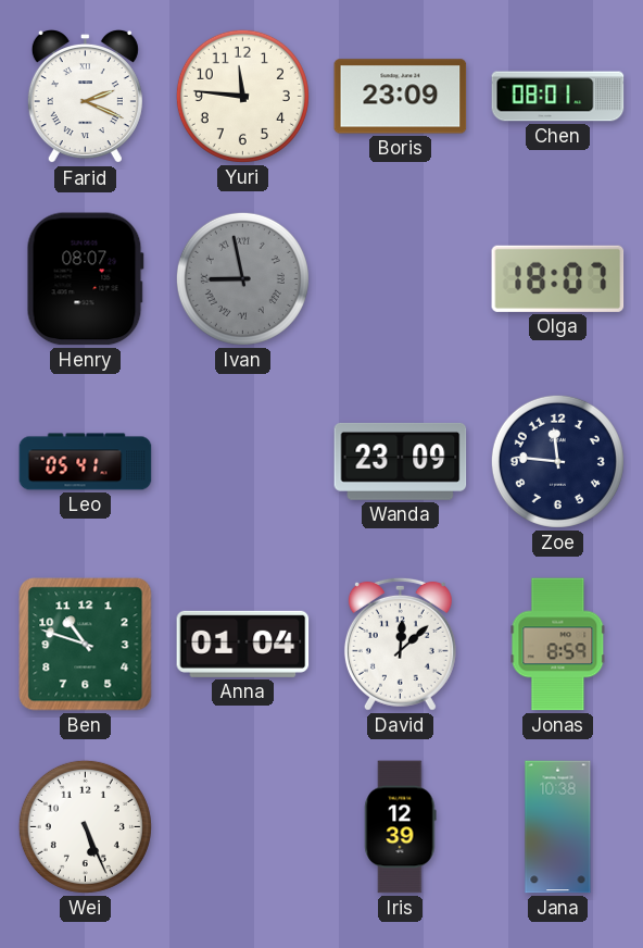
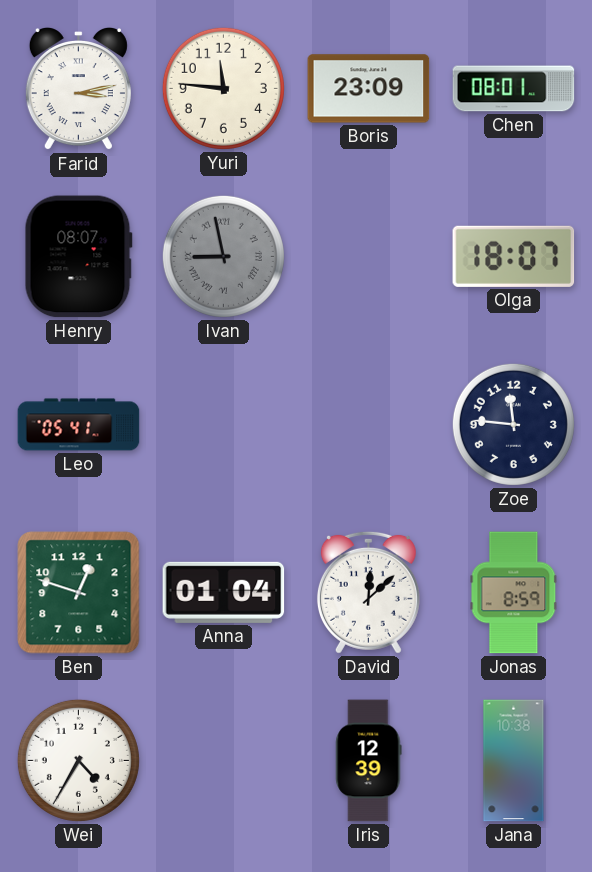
Farid: 2:19 -> 3:13
Wanda: 23:09 -> none
Ben: 10:48 -> 12:48
Wei: 5:26 -> 4:35
